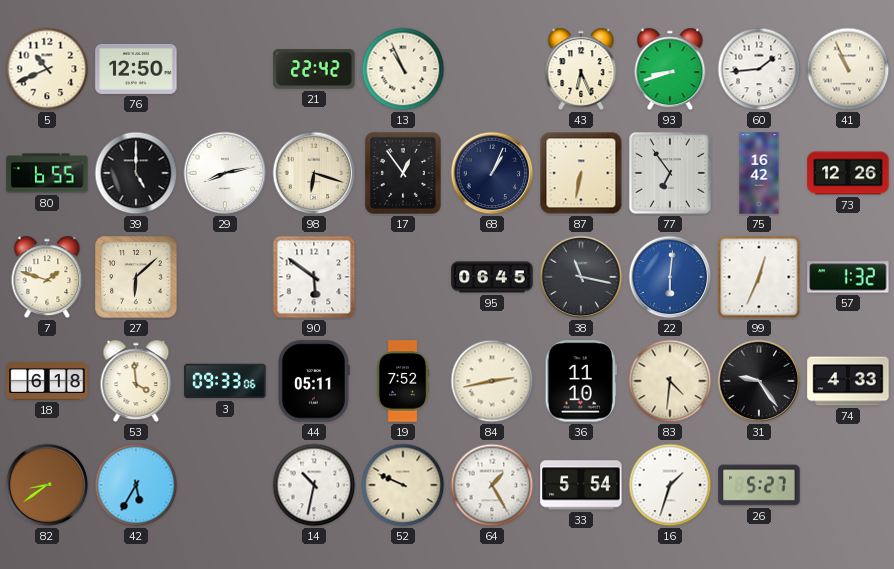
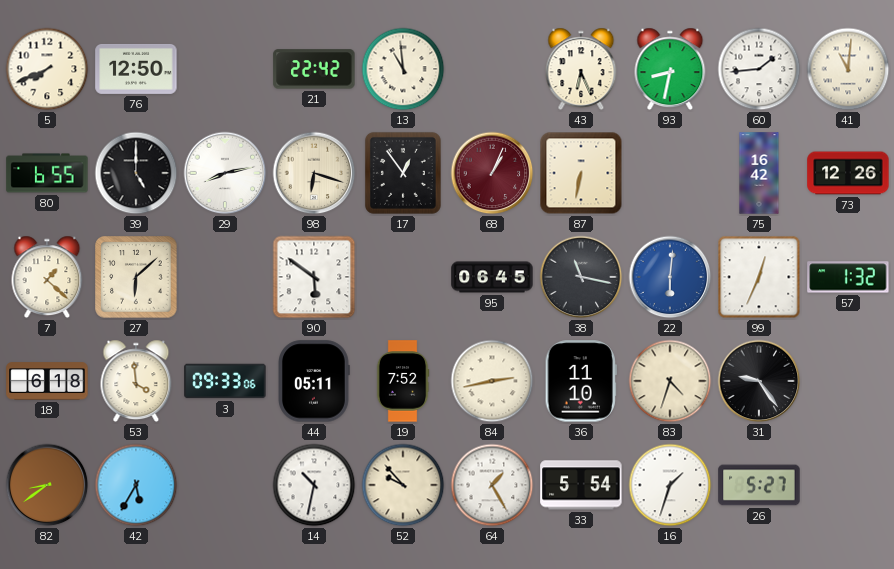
5: 10:41 -> 7:41
13: 10:56 -> 10:59
93: 8:42 -> 8:32
41: 10:56 -> 11:01
68 dial: navy -> burgundy
77: 6:54 -> none
7: 1:48 -> 1:22
83: 4:31 -> 4:33
74: 4:33 -> none
52: 9:49 -> 9:53
